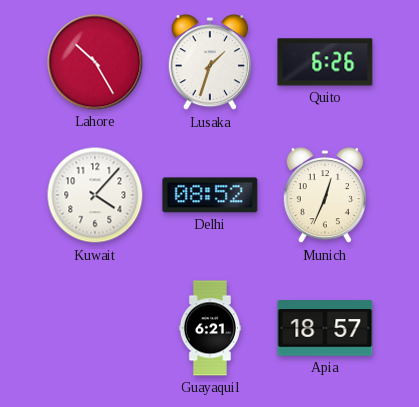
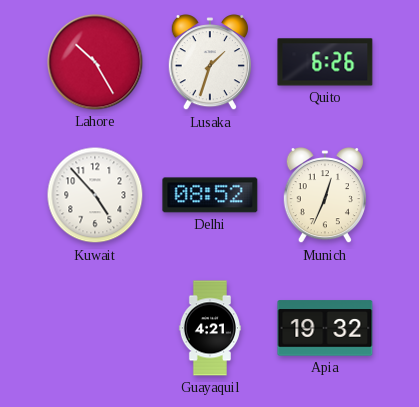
Kuwait: 4:07 -> 4:53
Guayaquil: 6:21 -> 4:21
Apia: 18:57 -> 19:32
